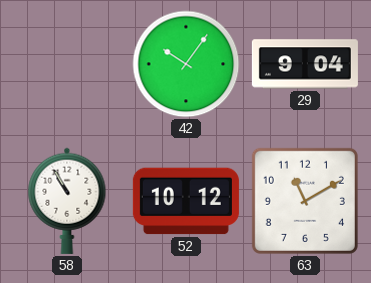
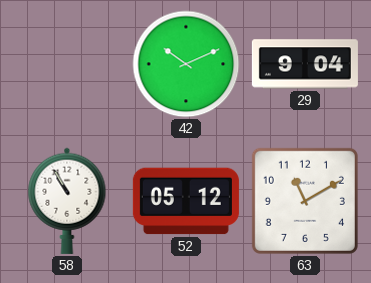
42: 10:06 -> 10:11
52: 10:12 -> 05:12
